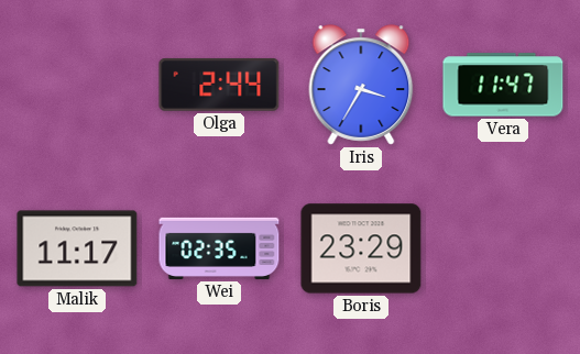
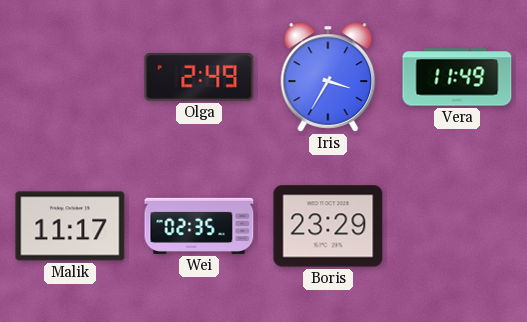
Olga: 2:44 -> 2:49
Vera: 11:47 -> 11:49
